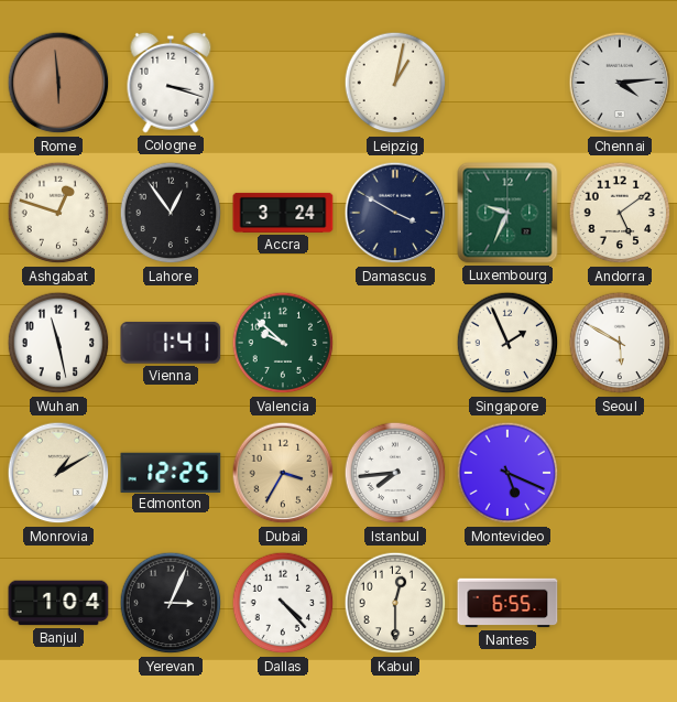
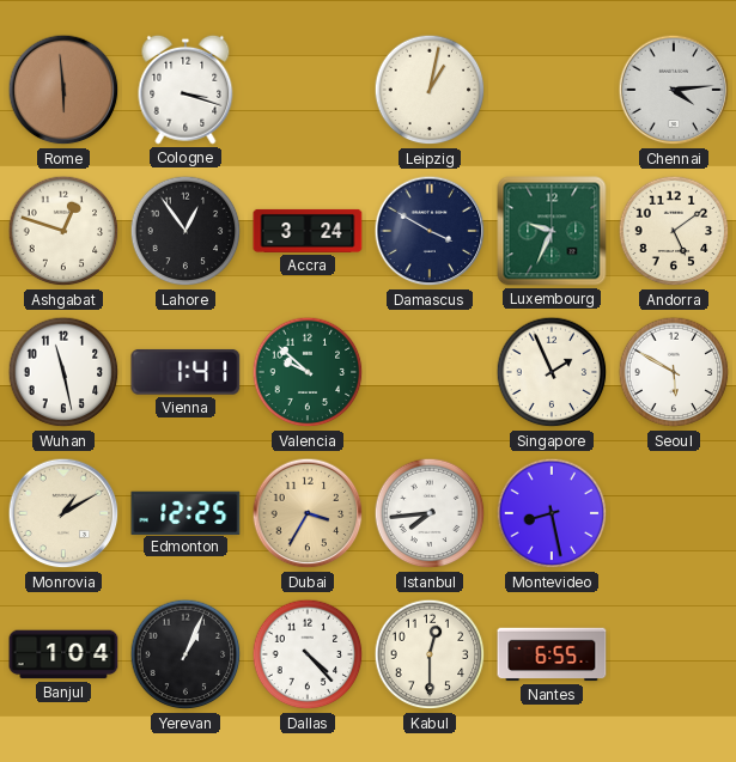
Montevideo: 5:19 -> 8:28
Yerevan: 3:04 -> 1:04
